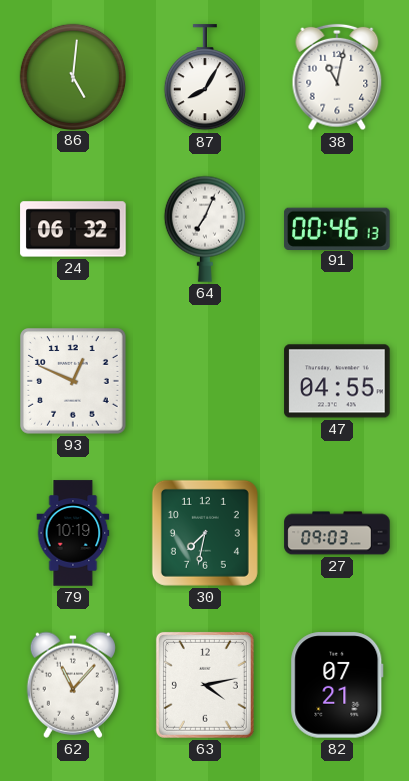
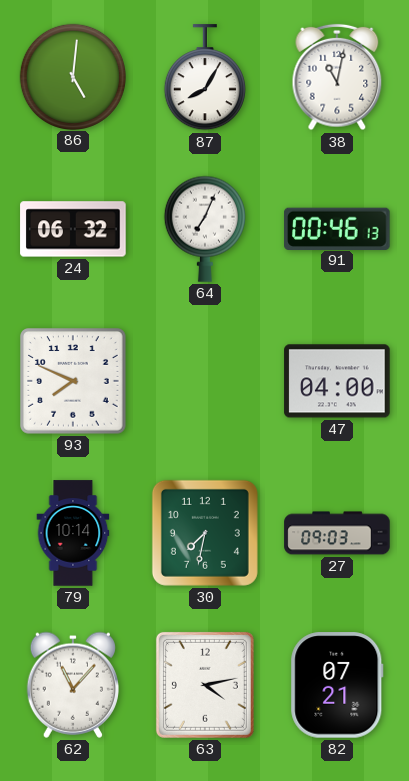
93: 12:49 -> 7:49
47: 04:55 -> 04:00
79: 10:19 -> 10:14
